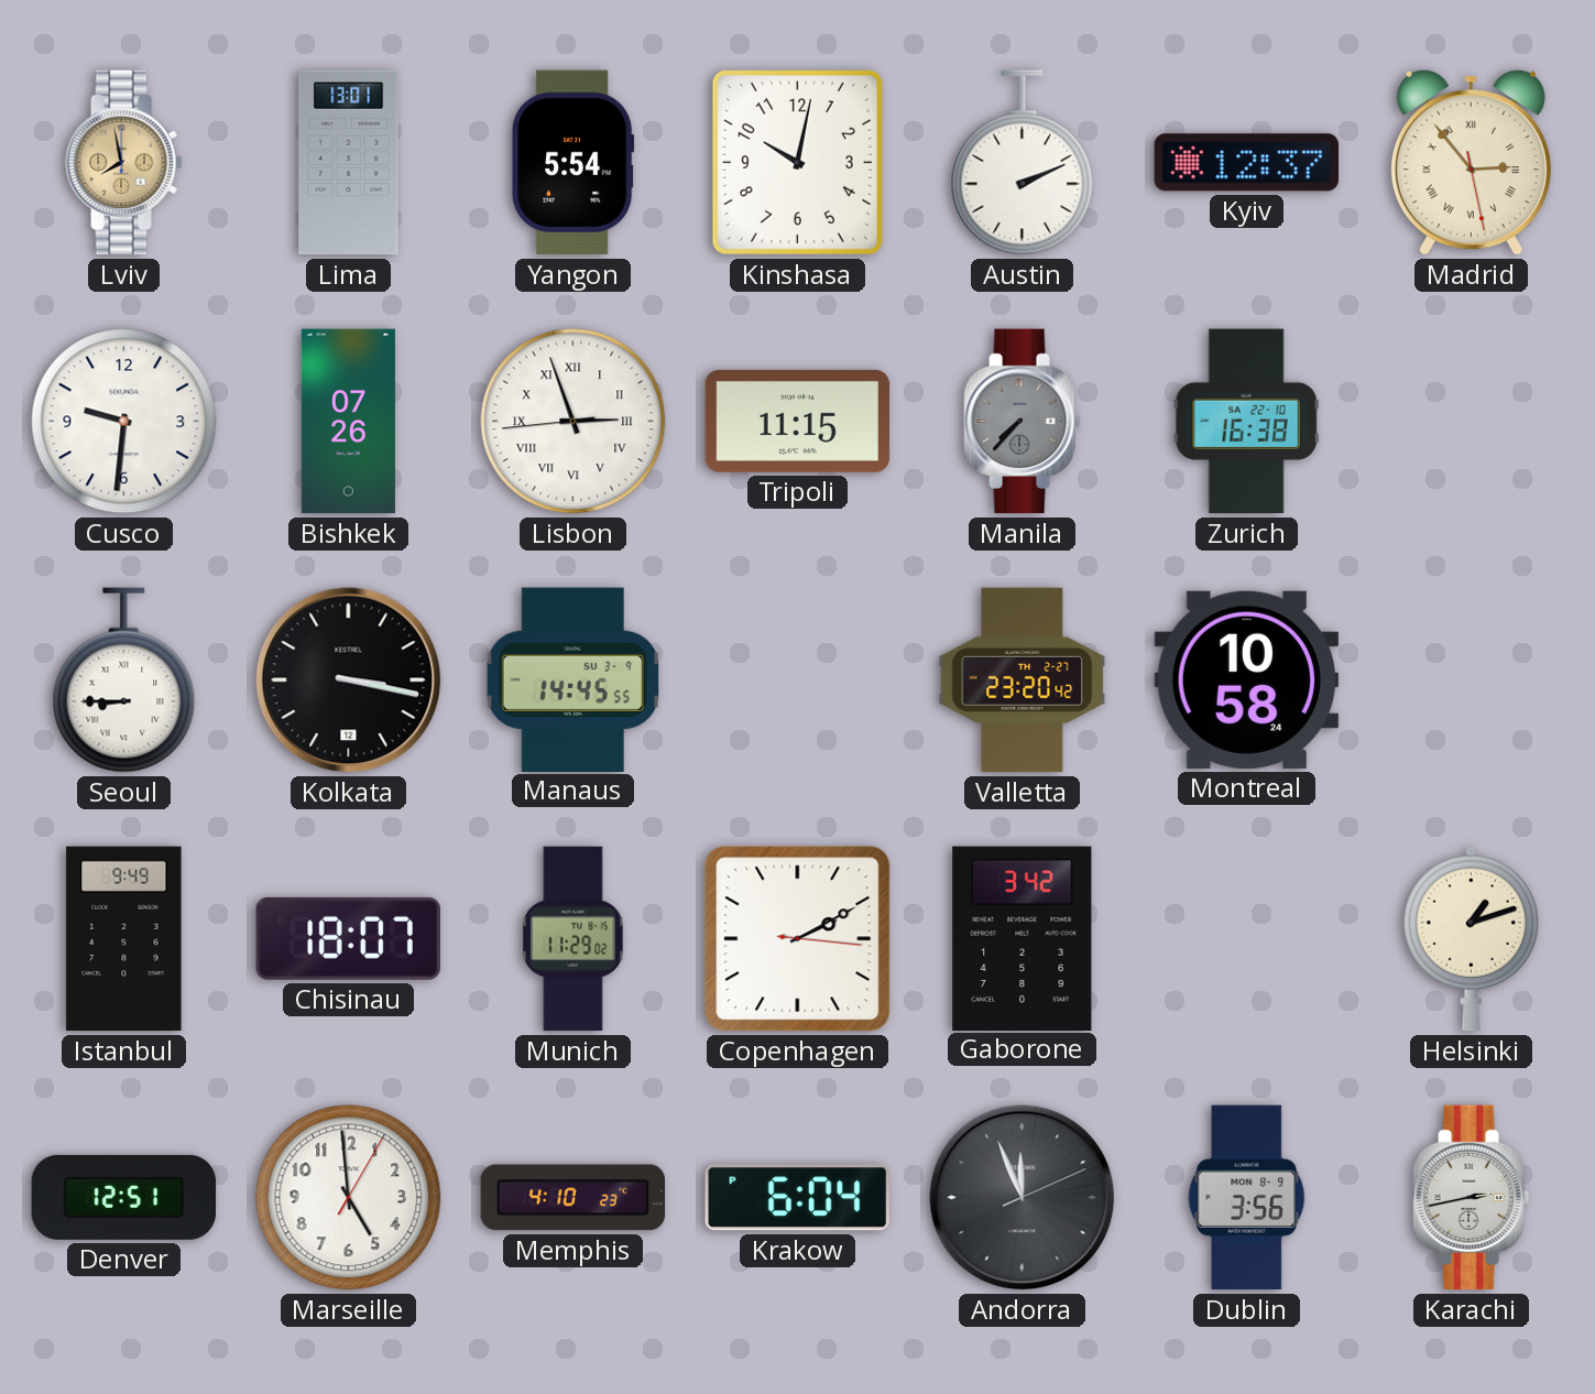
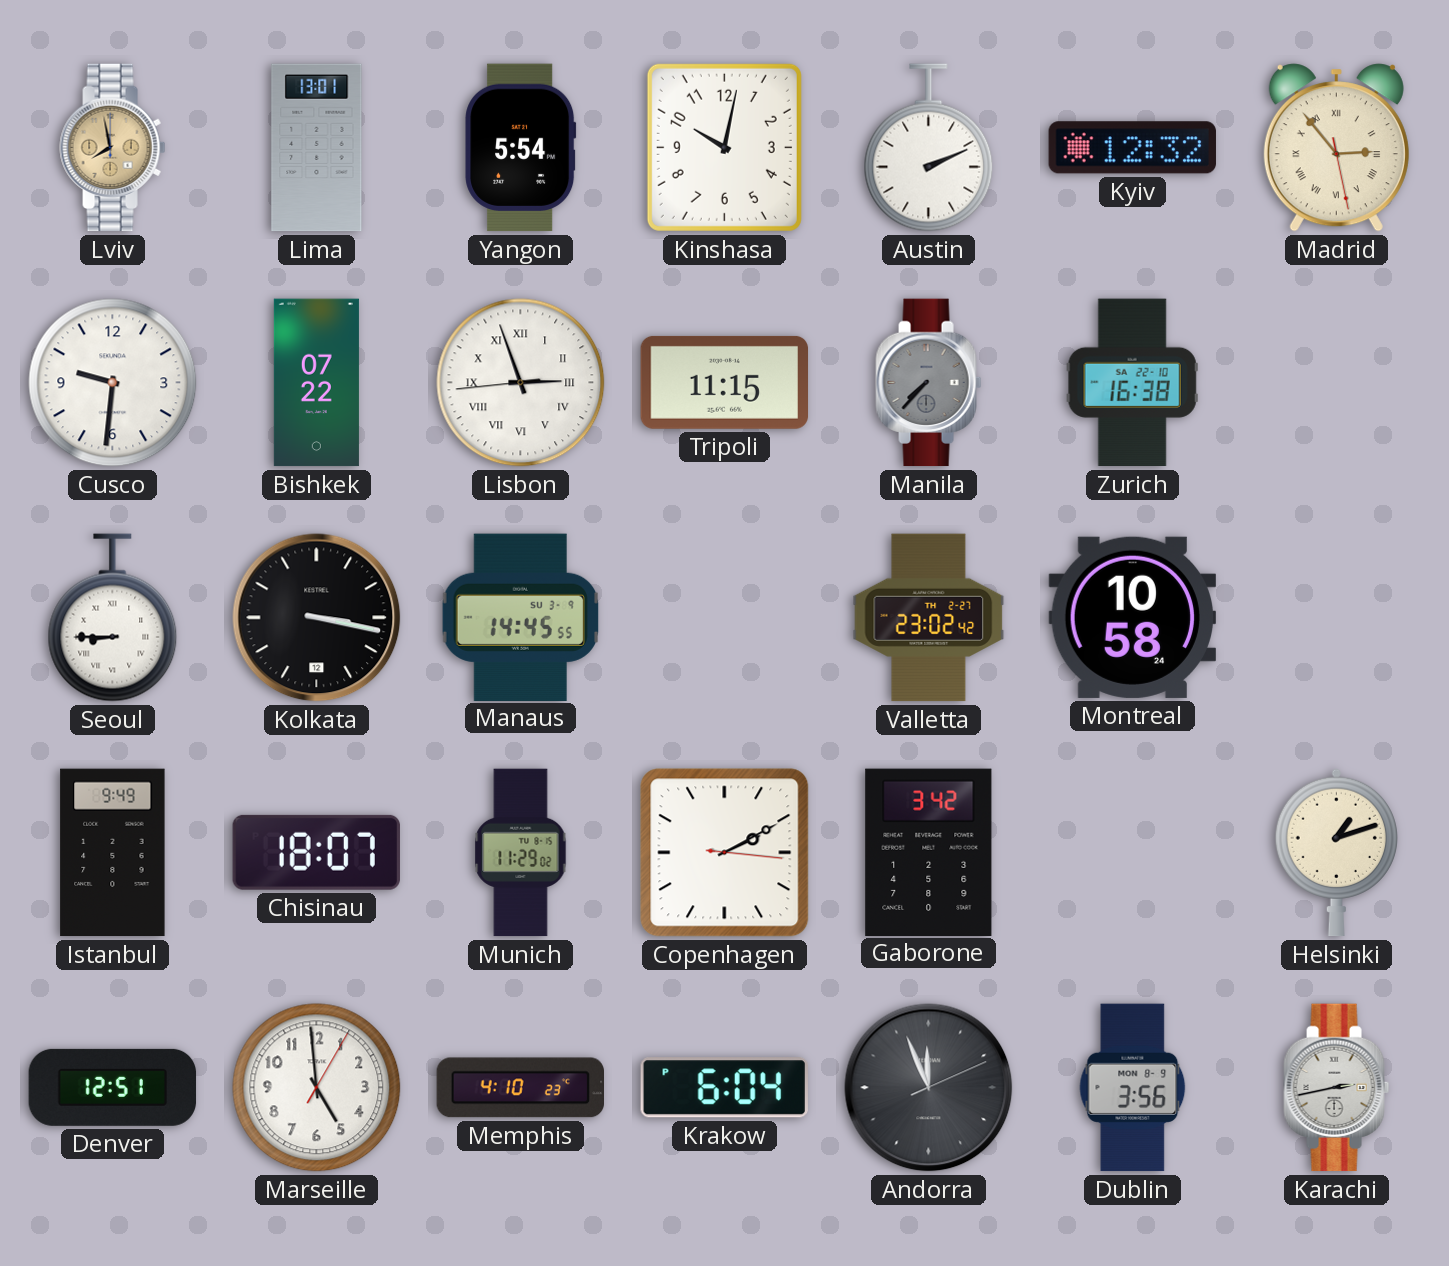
Kyiv: 12:37 -> 12:32
Bishkek: 07:26 -> 07:22
Valletta: 23:20 -> 23:02
